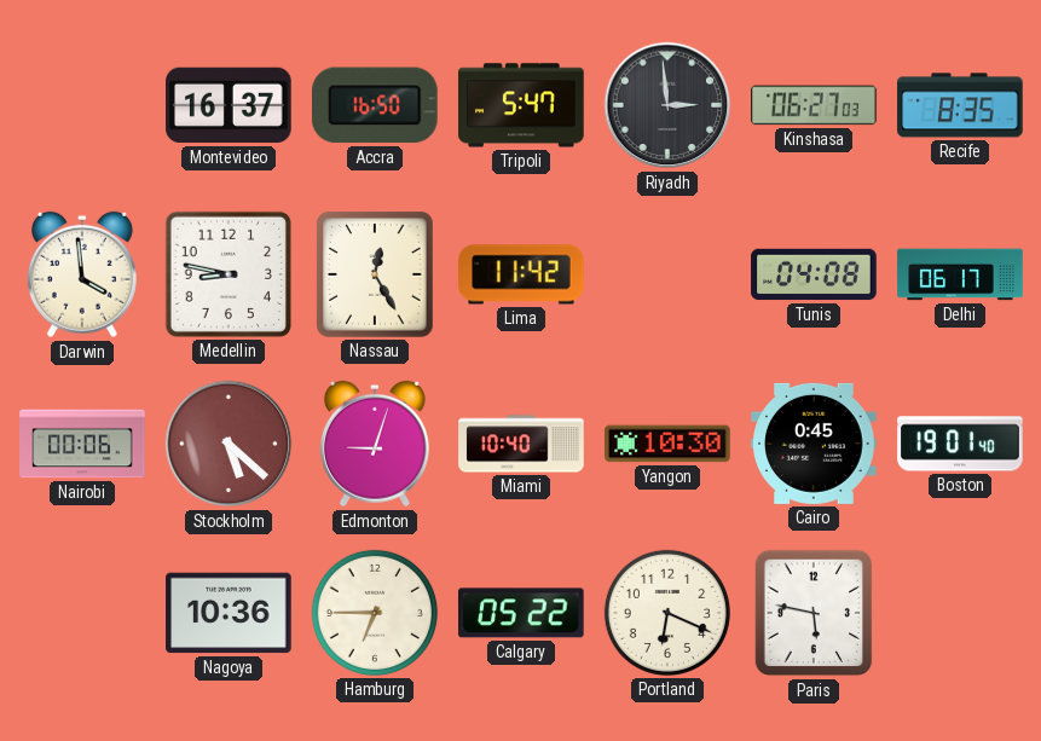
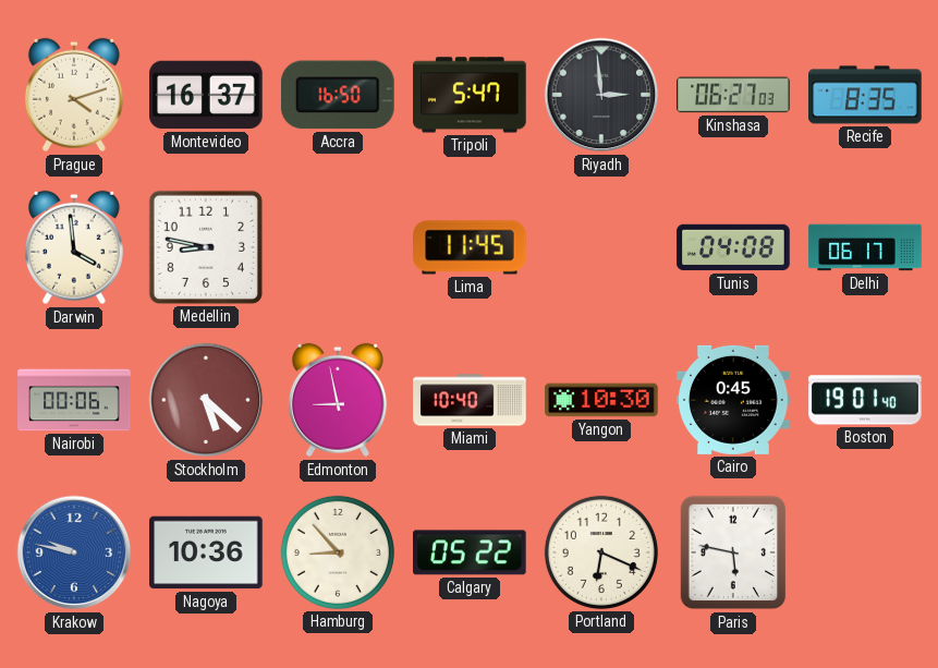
Prague: none -> 4:12
Nassau: 12:25 -> none
Lima: 11:42 -> 11:45
Edmonton: 9:03 -> 8:58
Krakow: none -> 9:47
Hamburg: 6:45 -> 8:53
